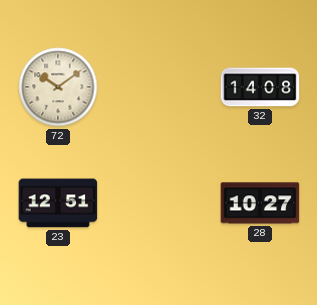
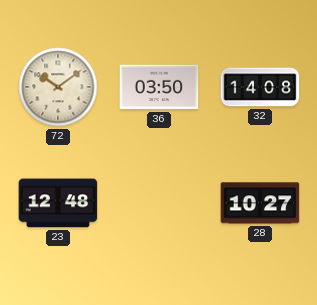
36: none -> 03:50
23: 12:51 -> 12:48
